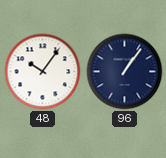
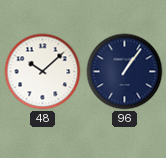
48: 10:06 -> 10:08
